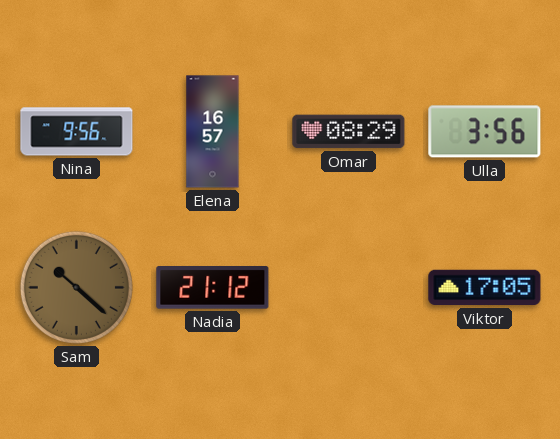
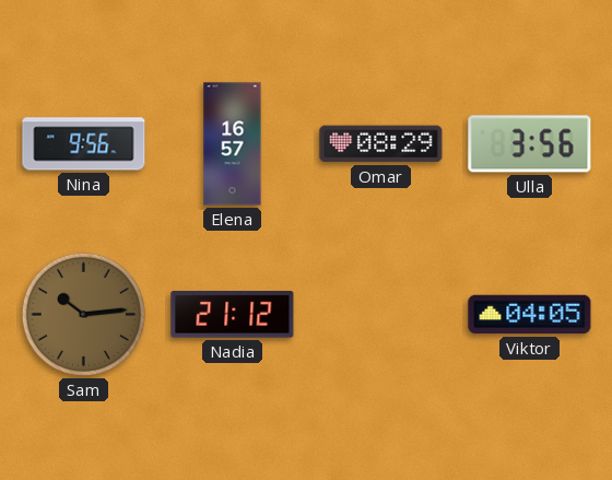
Sam: 10:22 -> 10:14
Viktor: 17:05 -> 04:05
